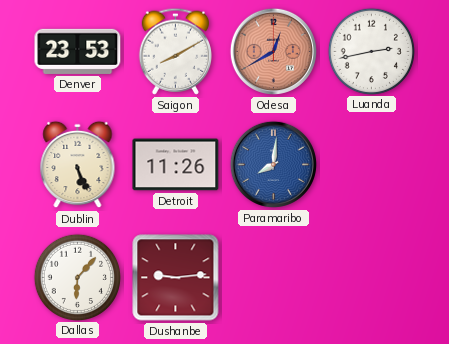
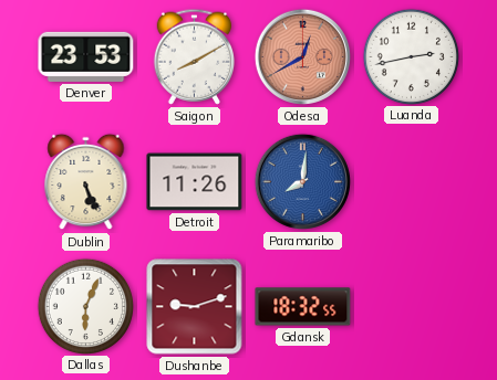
Dallas: 6:07 -> 6:04
Dushanbe: 9:14 -> 9:12
Gdansk: none -> 18:32
